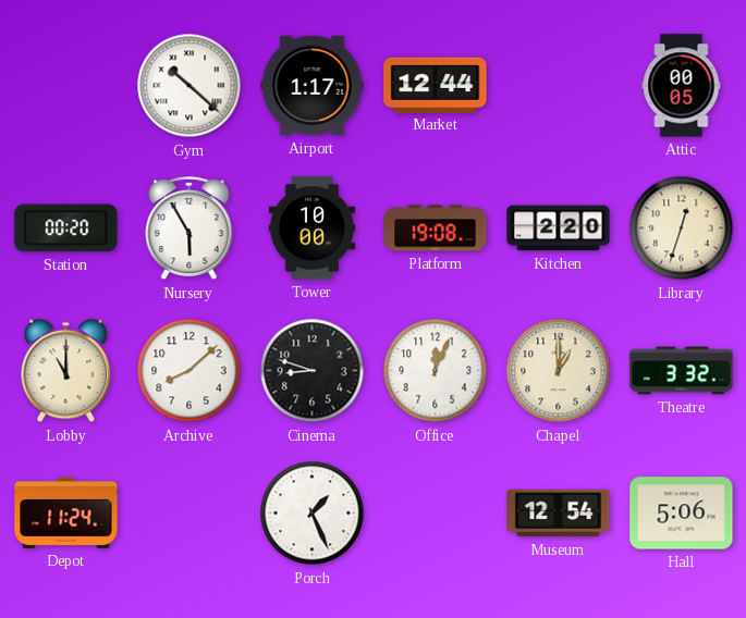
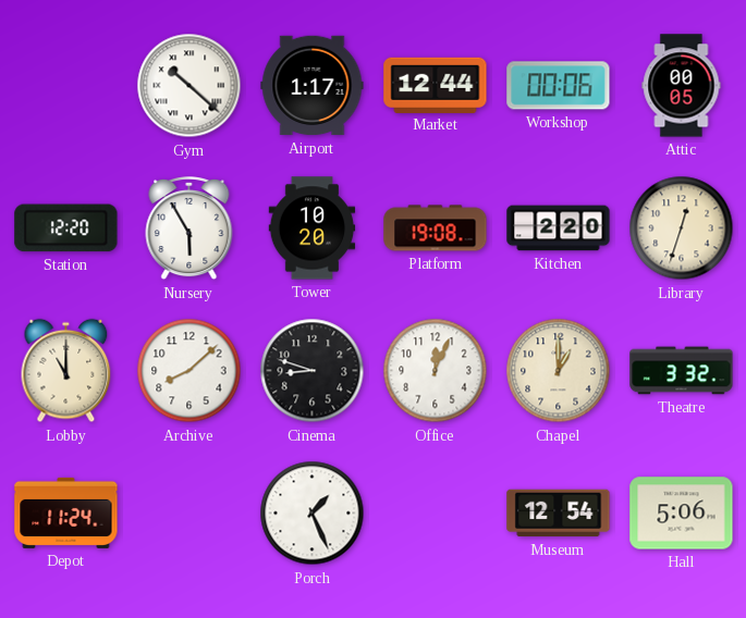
Workshop: none -> 00:06
Station: 00:20 -> 12:20
Tower: 10:00 -> 10:20
